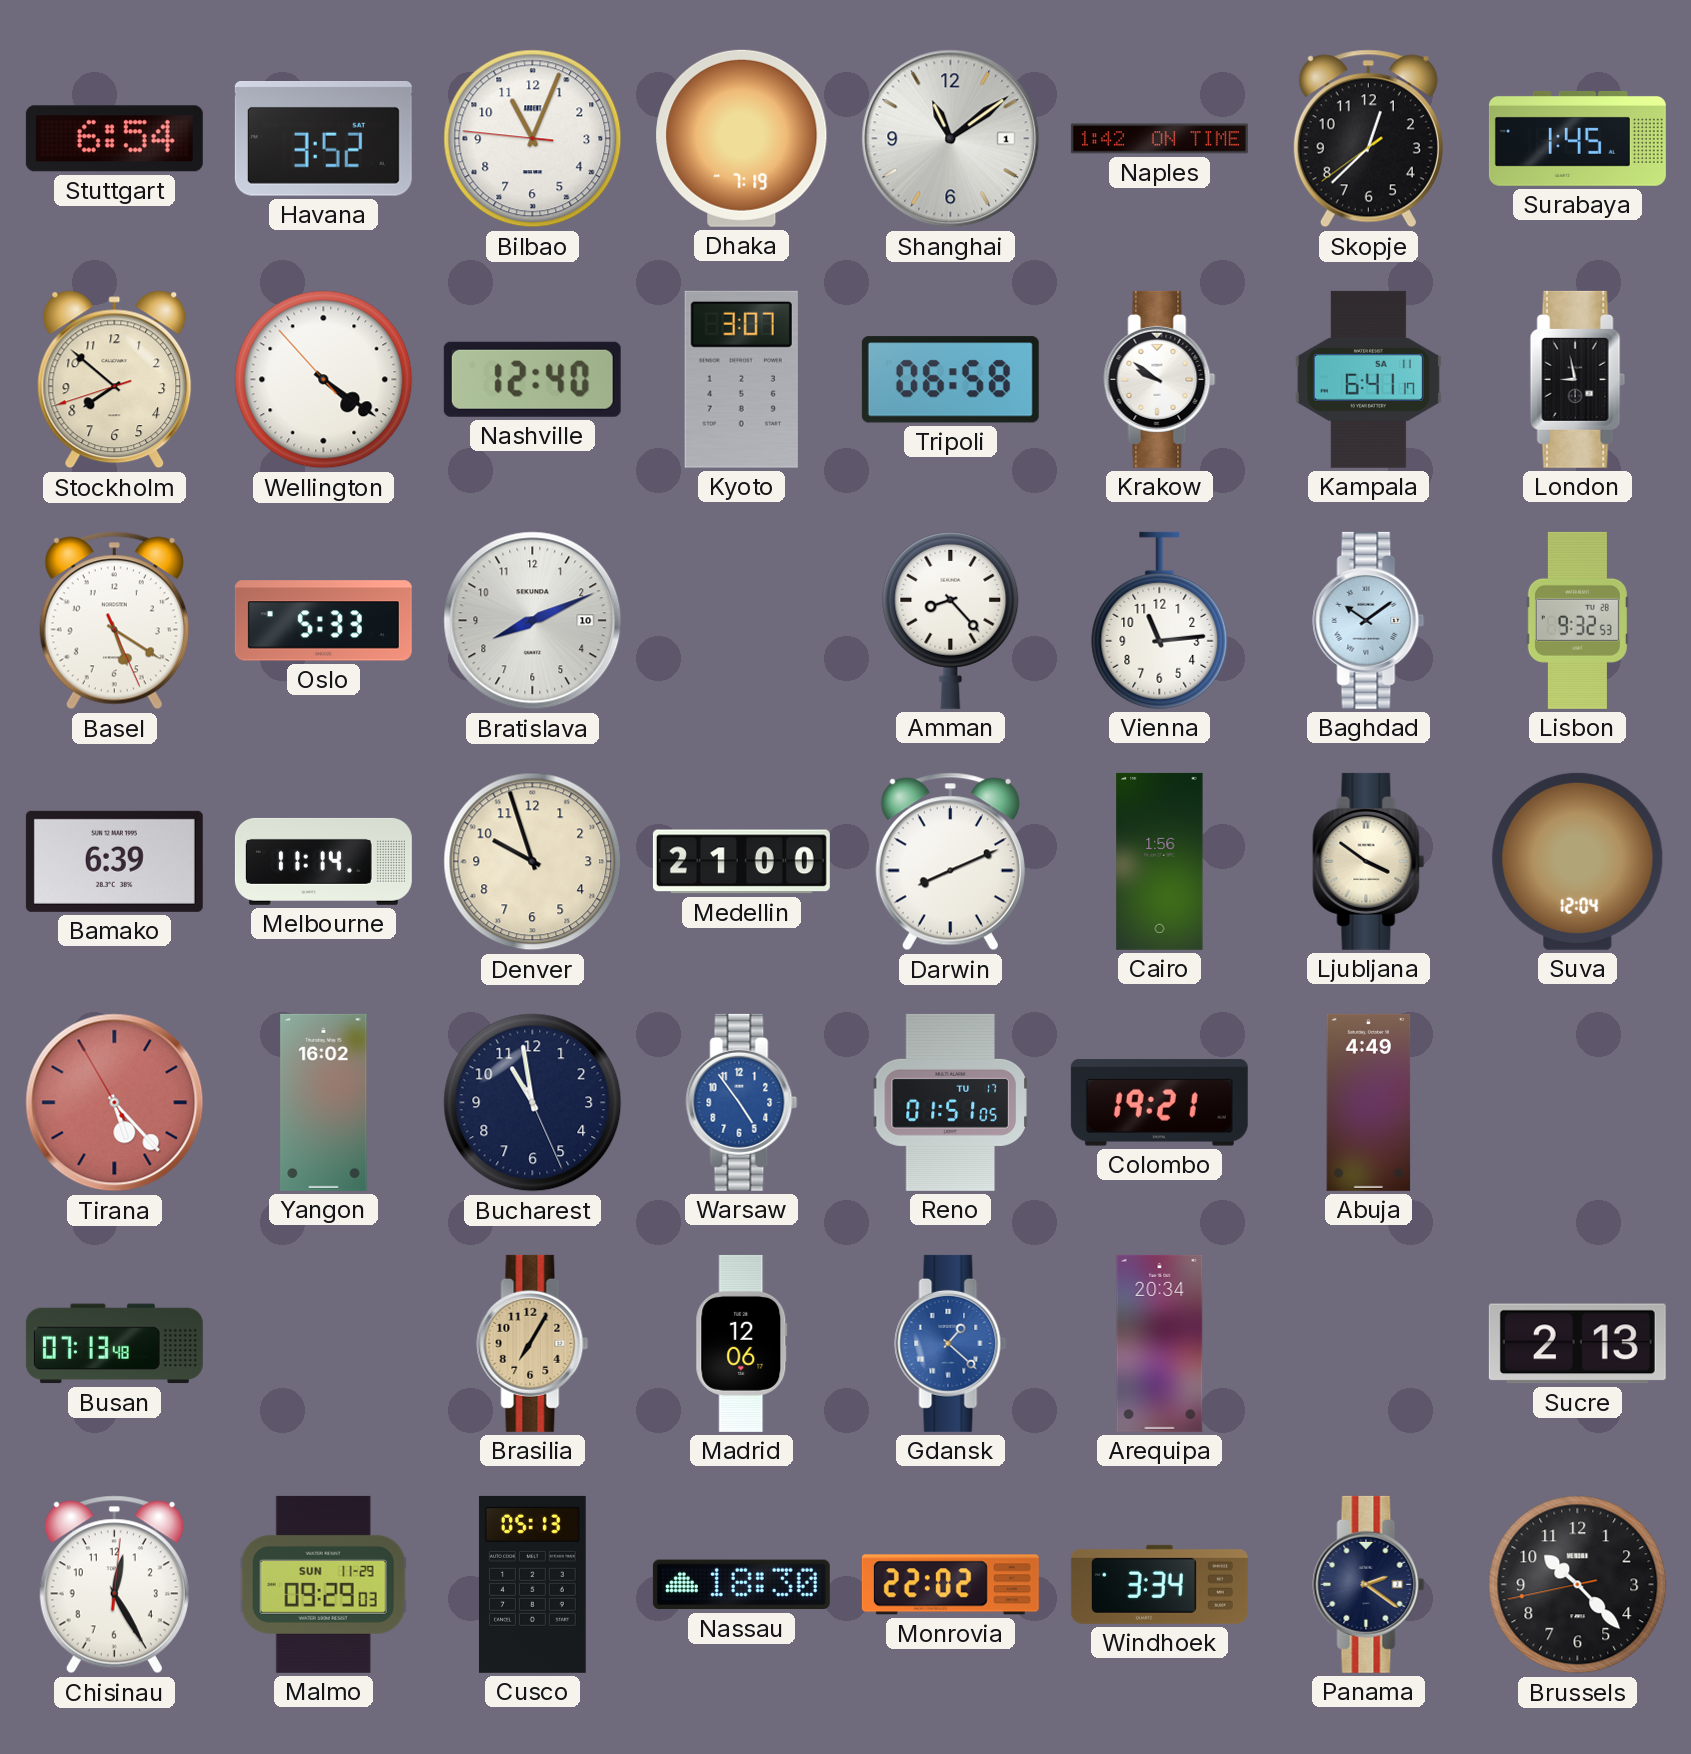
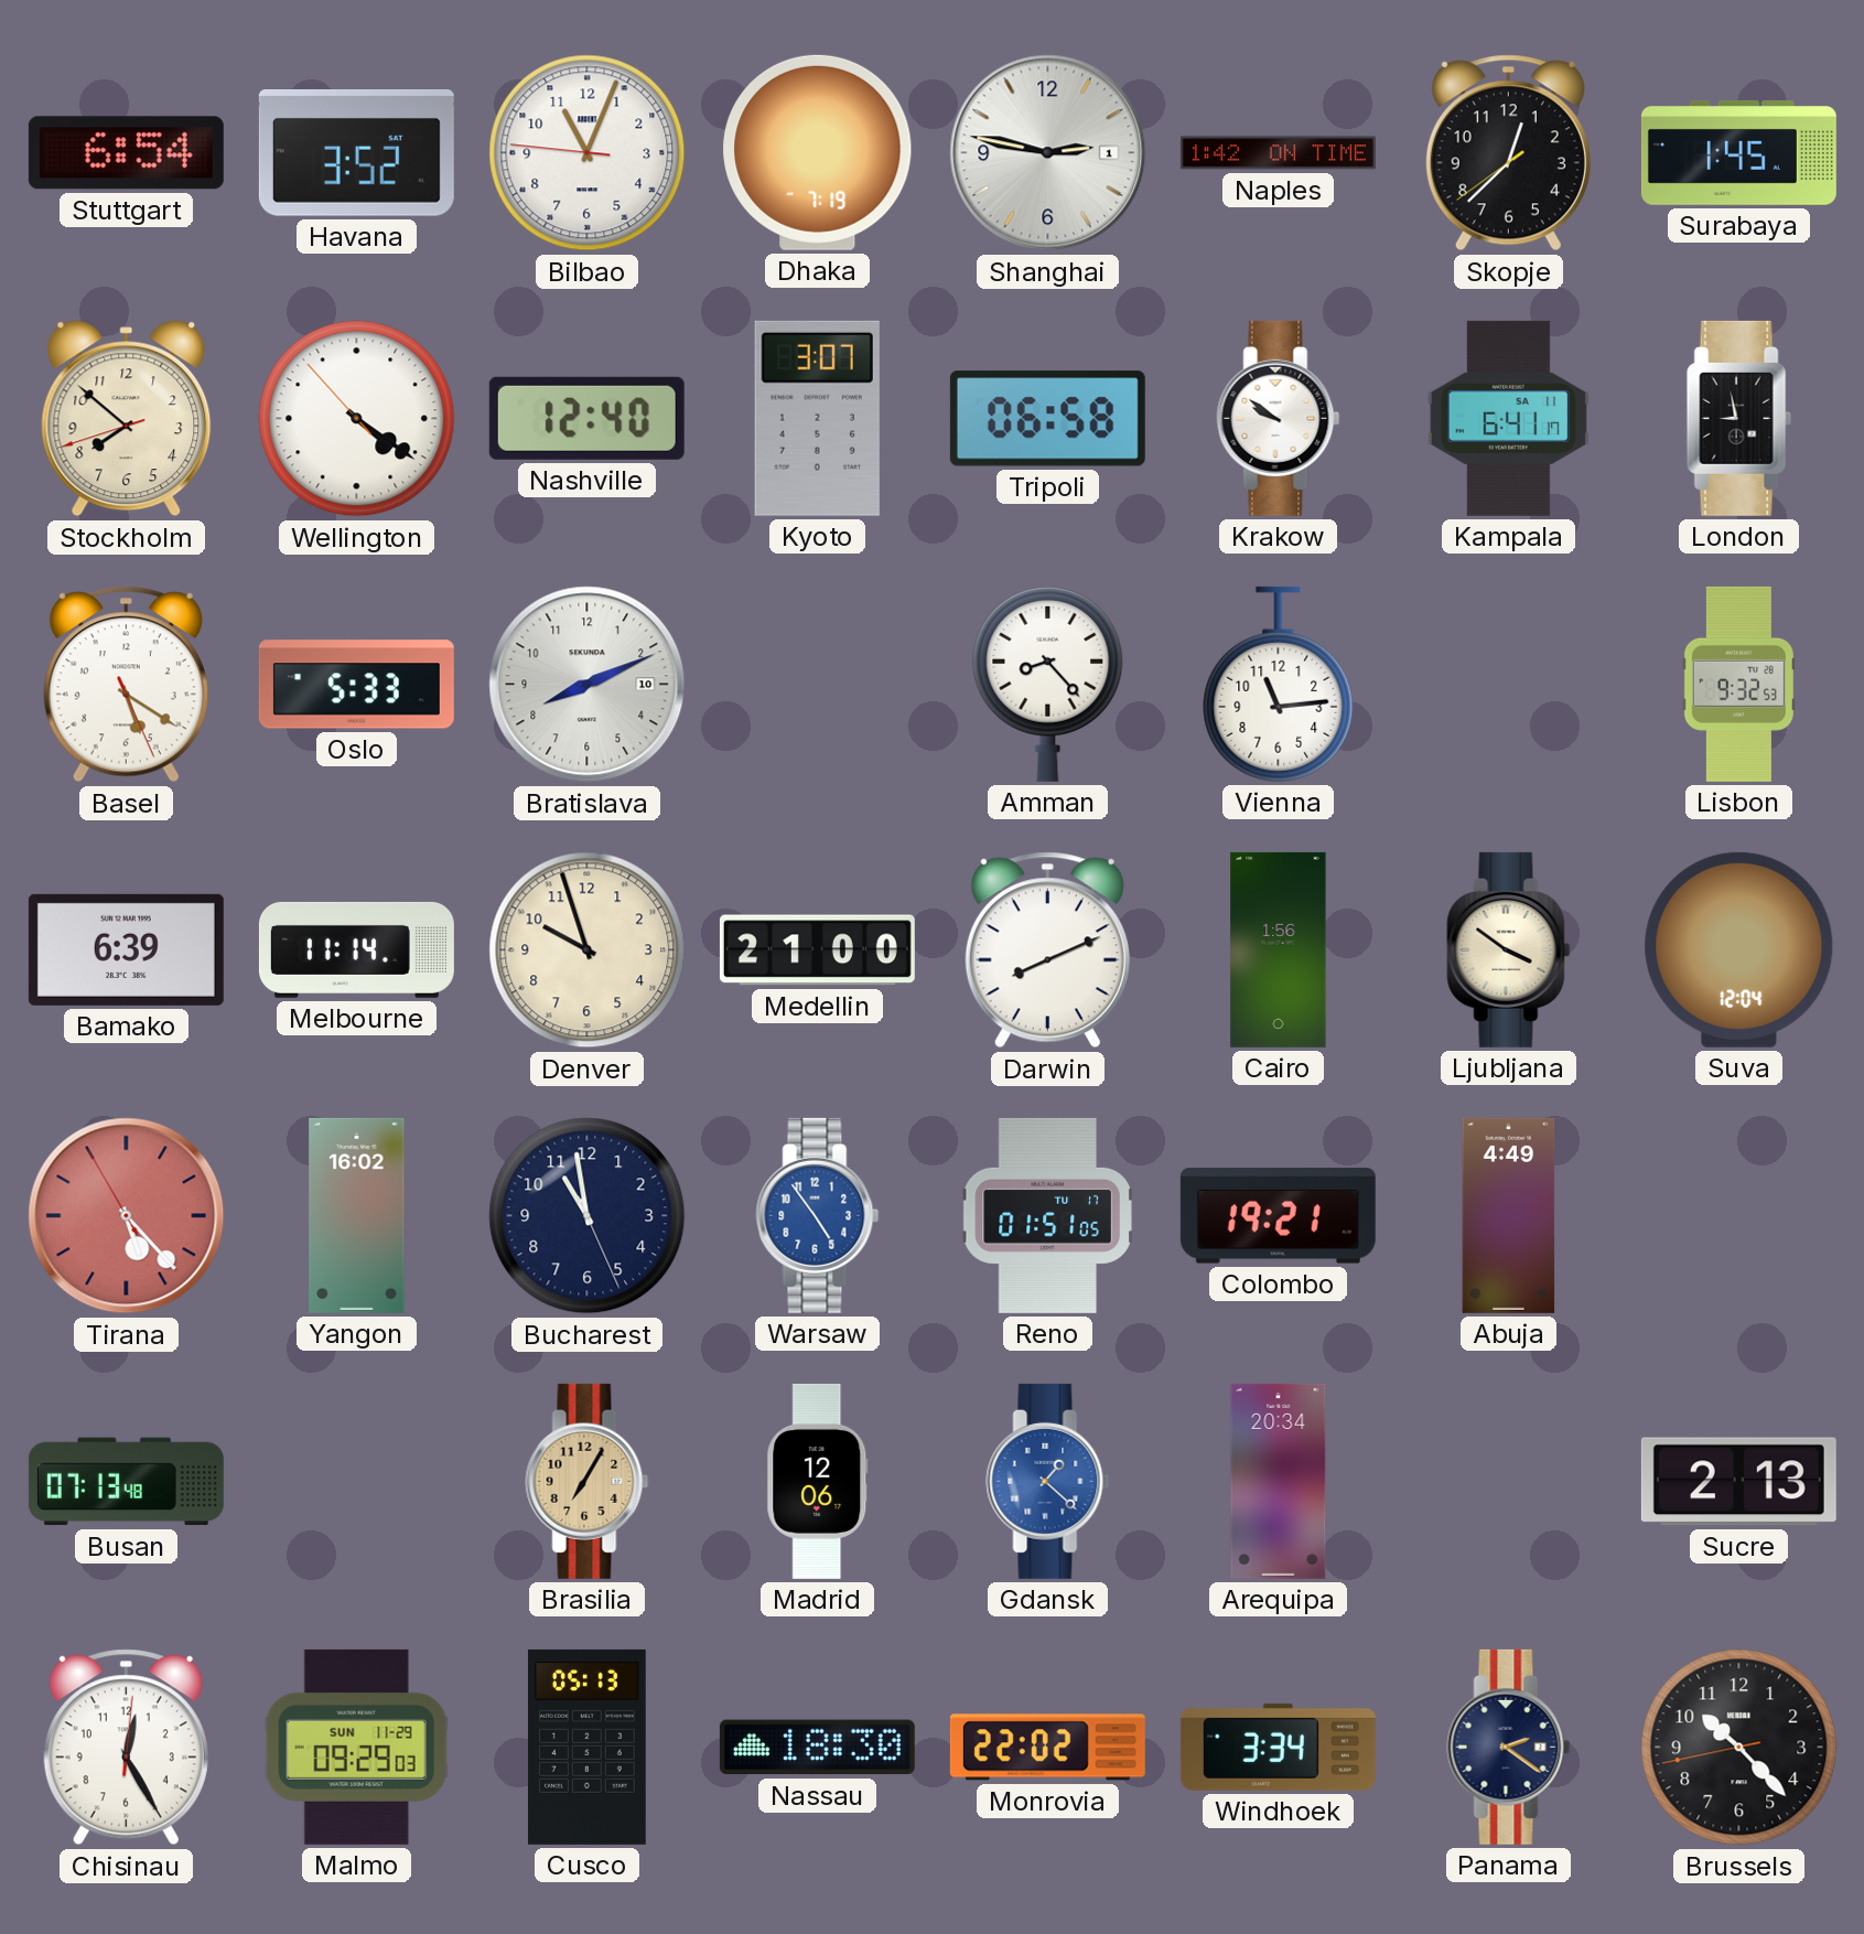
Shanghai: 11:09 -> 2:47
Baghdad: 10:09 -> none
